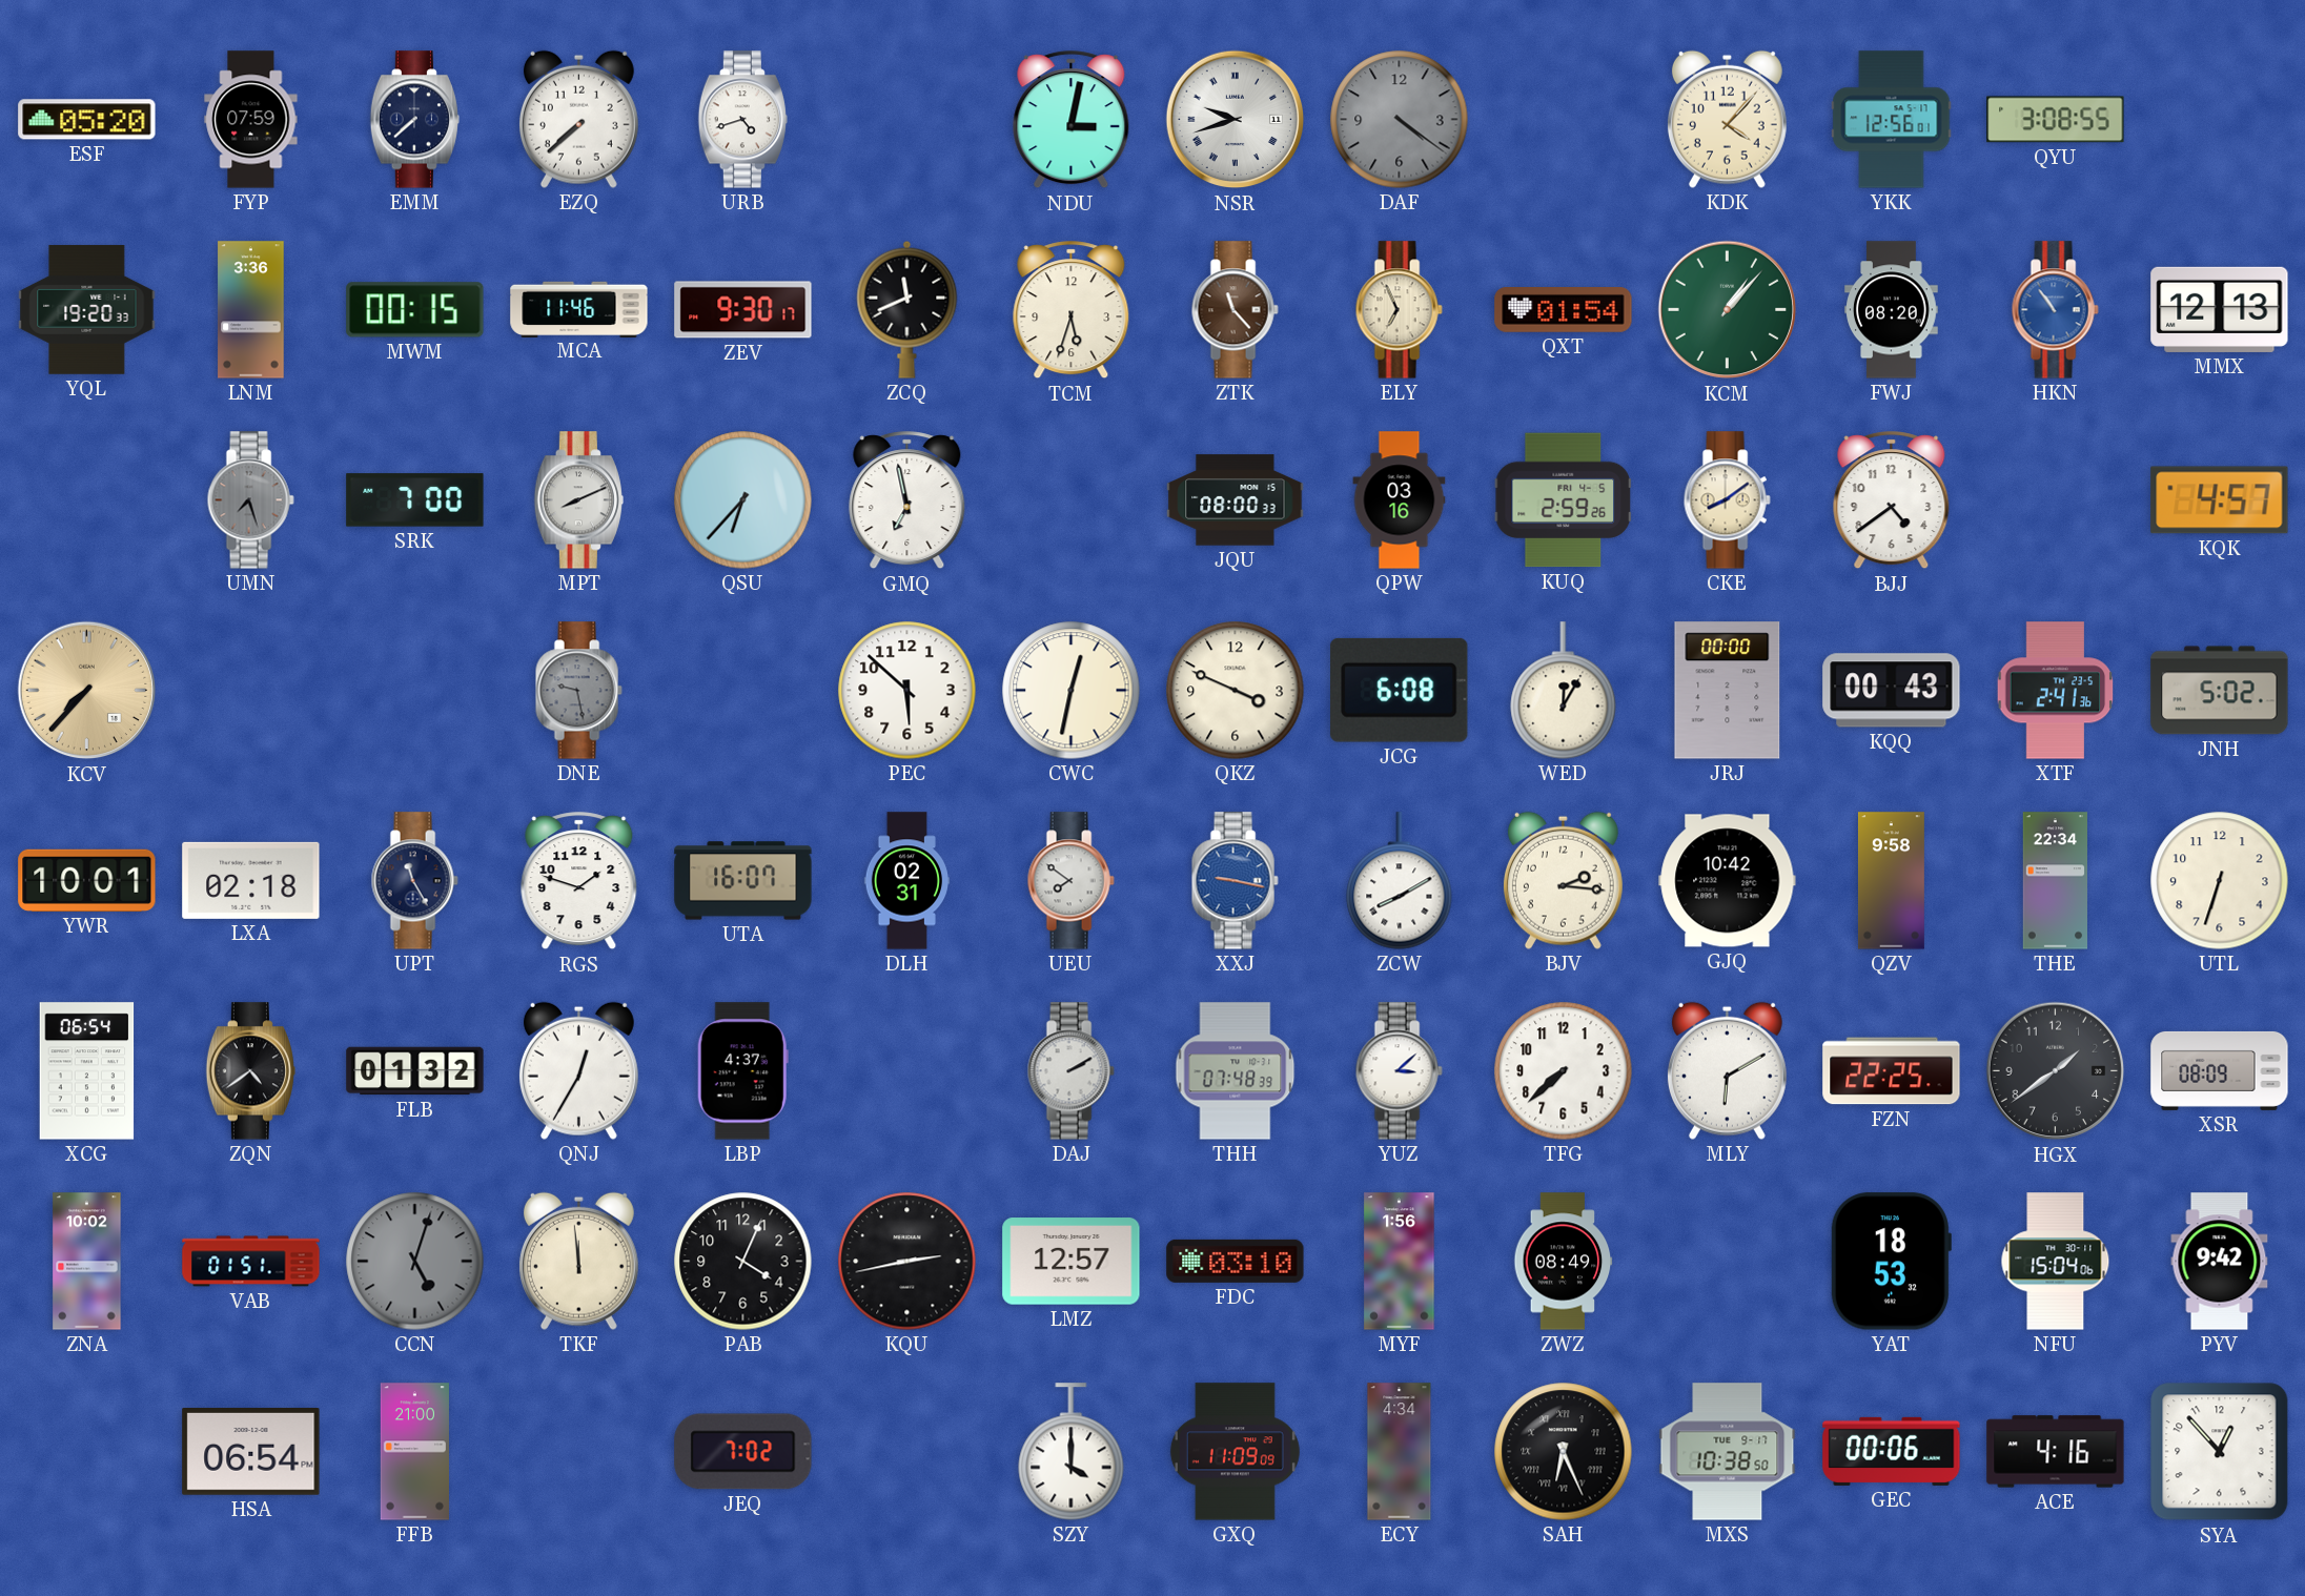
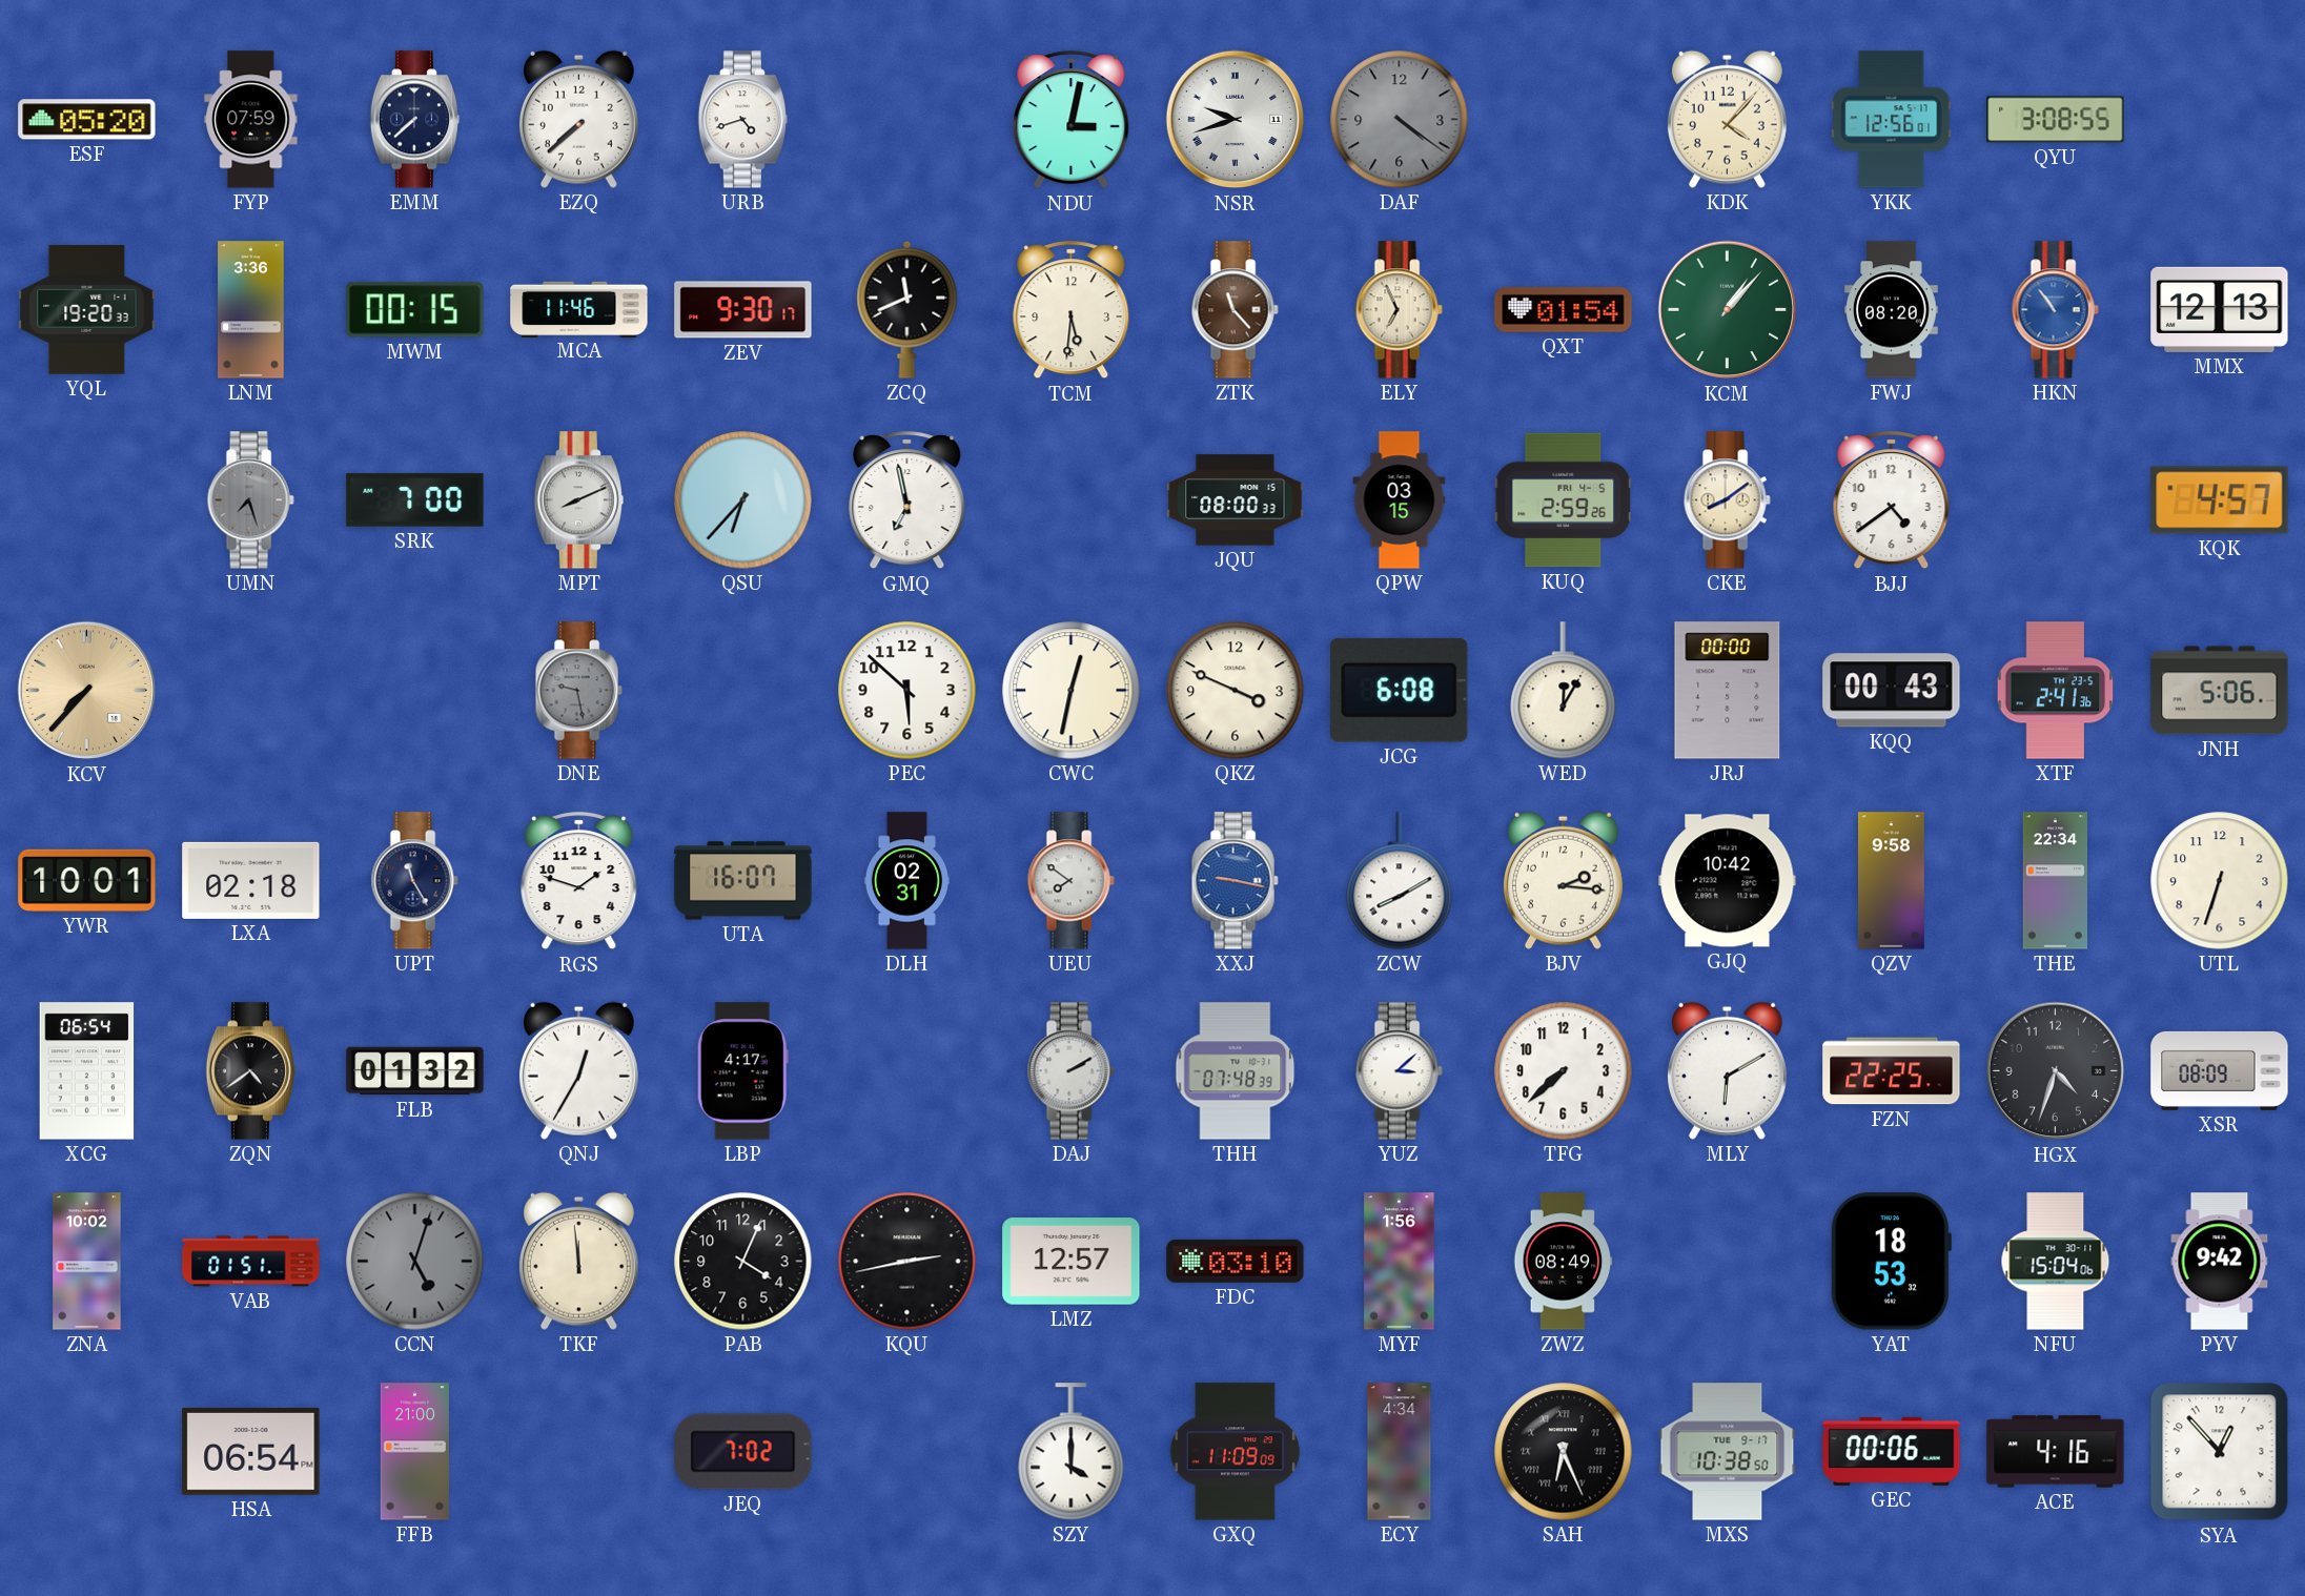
TCM: 5:33 -> 5:31
QPW: 03:16 -> 03:15
JNH: 5:02 -> 5:06
LBP: 4:37 -> 4:17
HGX: 1:39 -> 4:33
